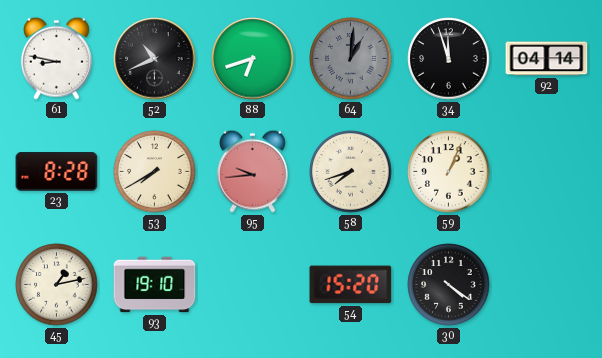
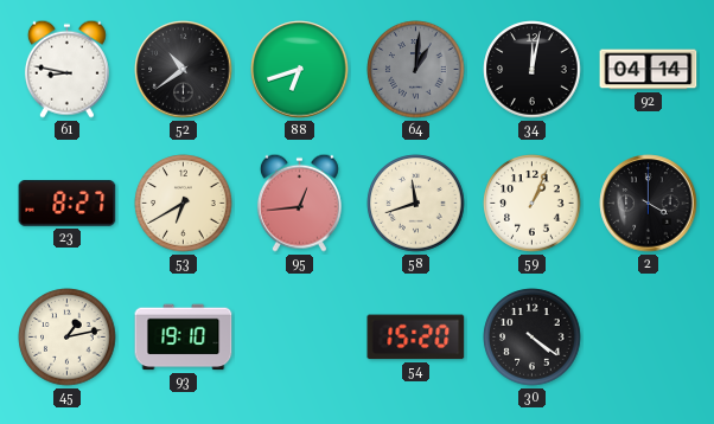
52: 10:41 -> 10:39
34: 11:57 -> 12:02
23: 8:28 -> 8:27
53: 7:40 -> 6:40
95: 9:44 -> 12:44
58: 7:42 -> 11:42
2: none -> 4:00
